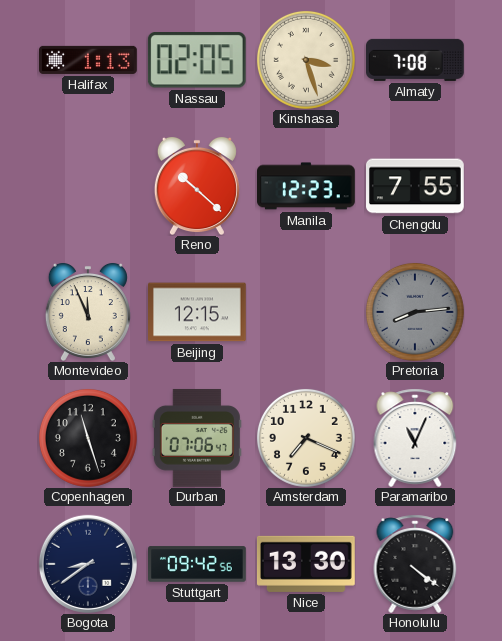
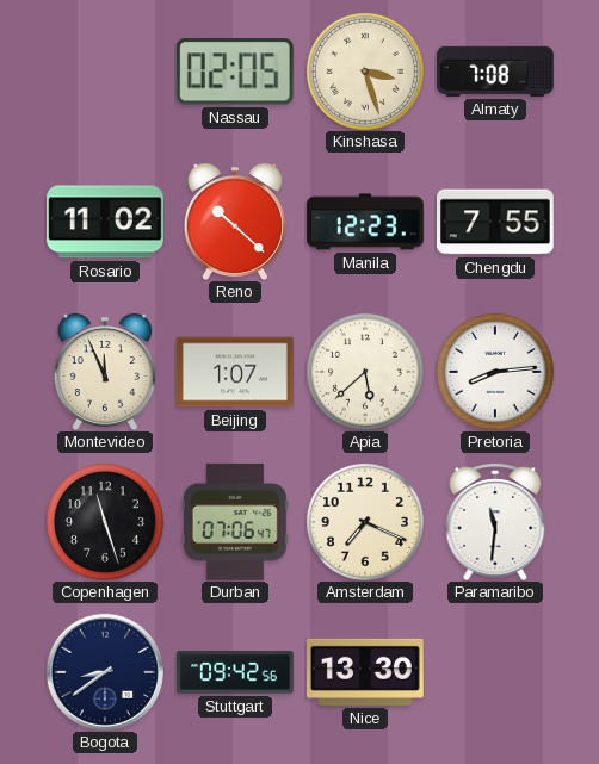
Halifax: 1:13 -> none
Rosario: none -> 11:02
Beijing: 12:15 -> 1:07
Apia: none -> 5:38
Pretoria dial: grey -> white
Paramaribo: 11:04 -> 11:31
Honolulu: 4:21 -> none
